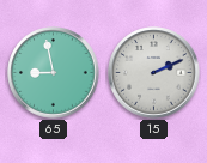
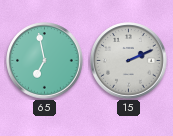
65: 8:58 -> 6:58
